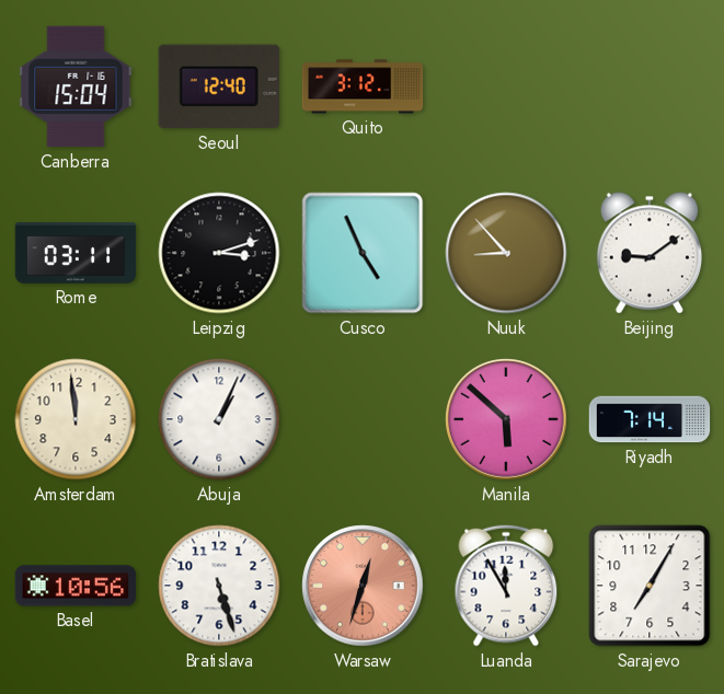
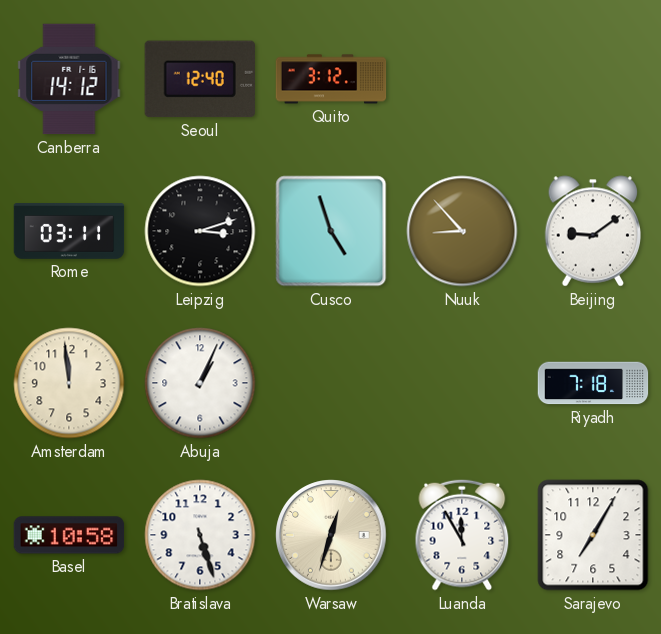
Canberra: 15:04 -> 14:12
Cusco: 4:56 -> 4:57
Manila: 5:52 -> none
Riyadh: 7:14 -> 7:18
Basel: 10:56 -> 10:58
Warsaw dial: salmon -> cream
